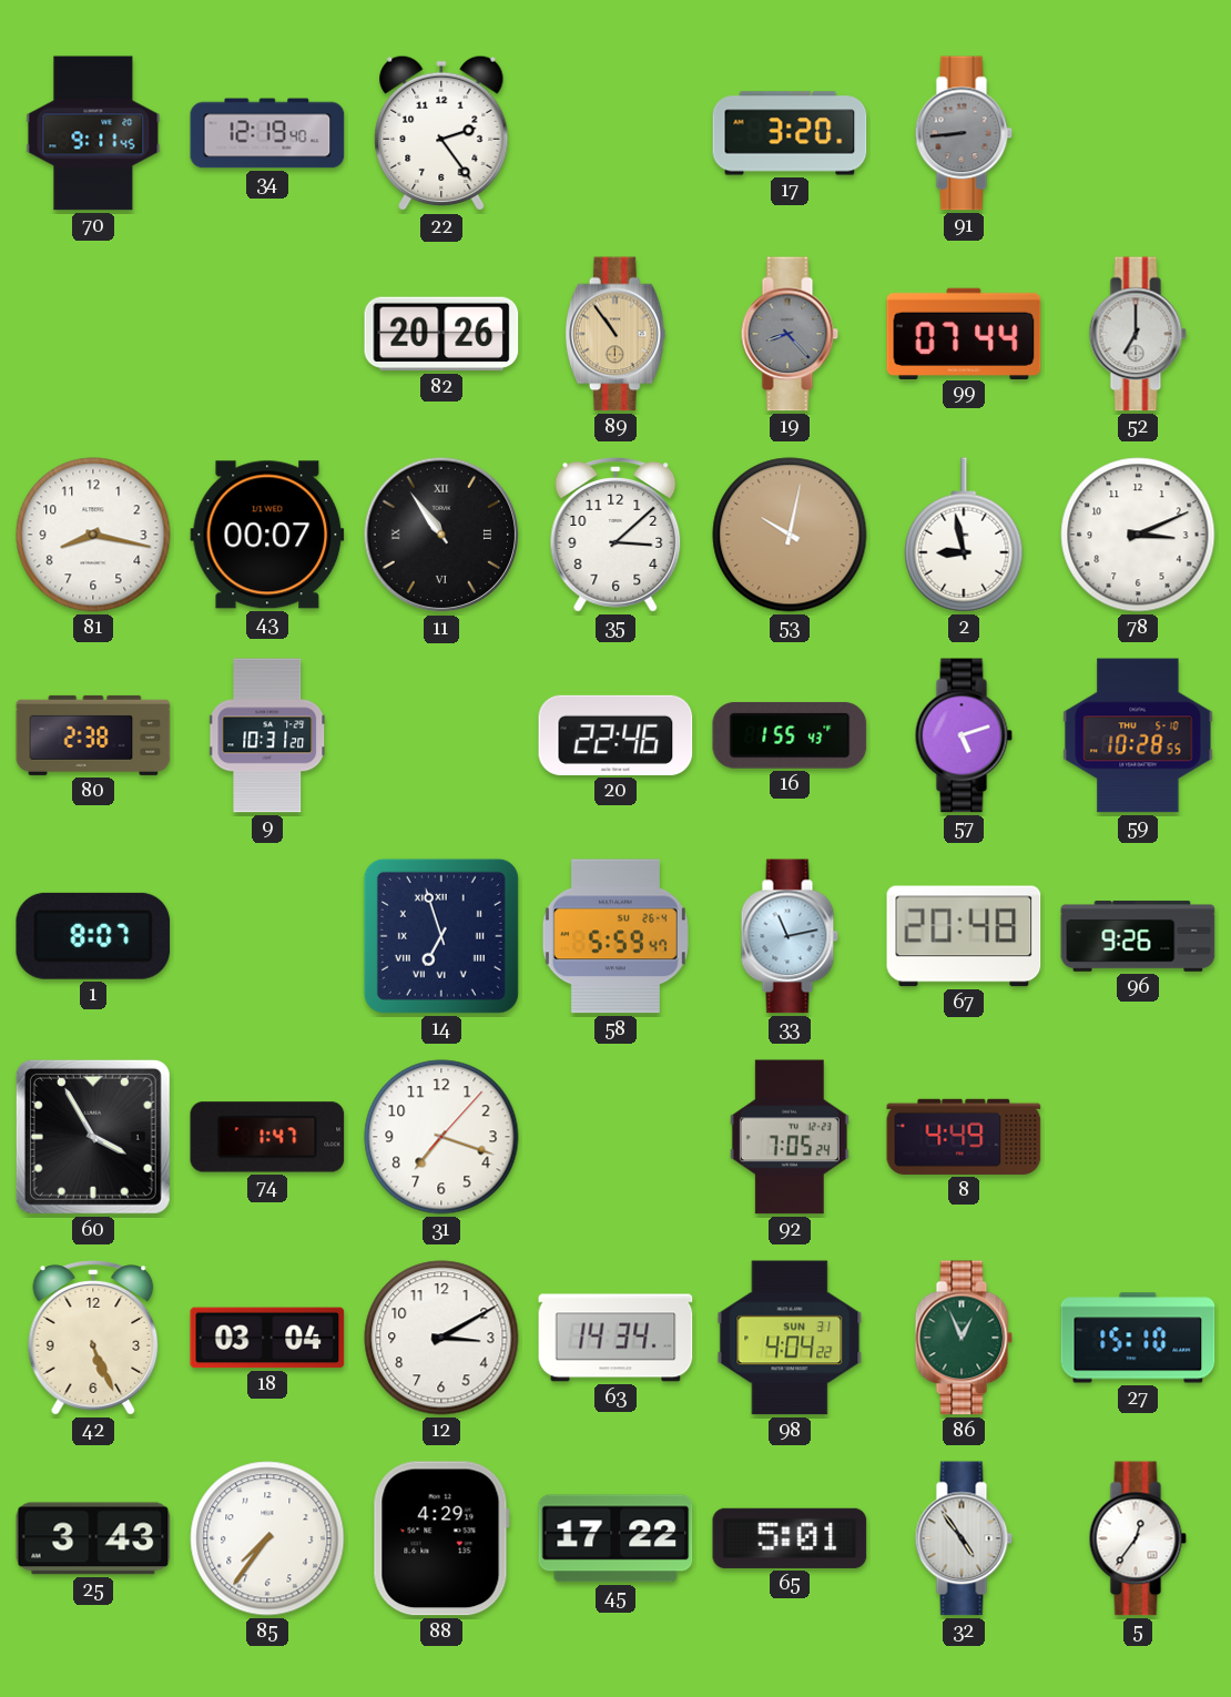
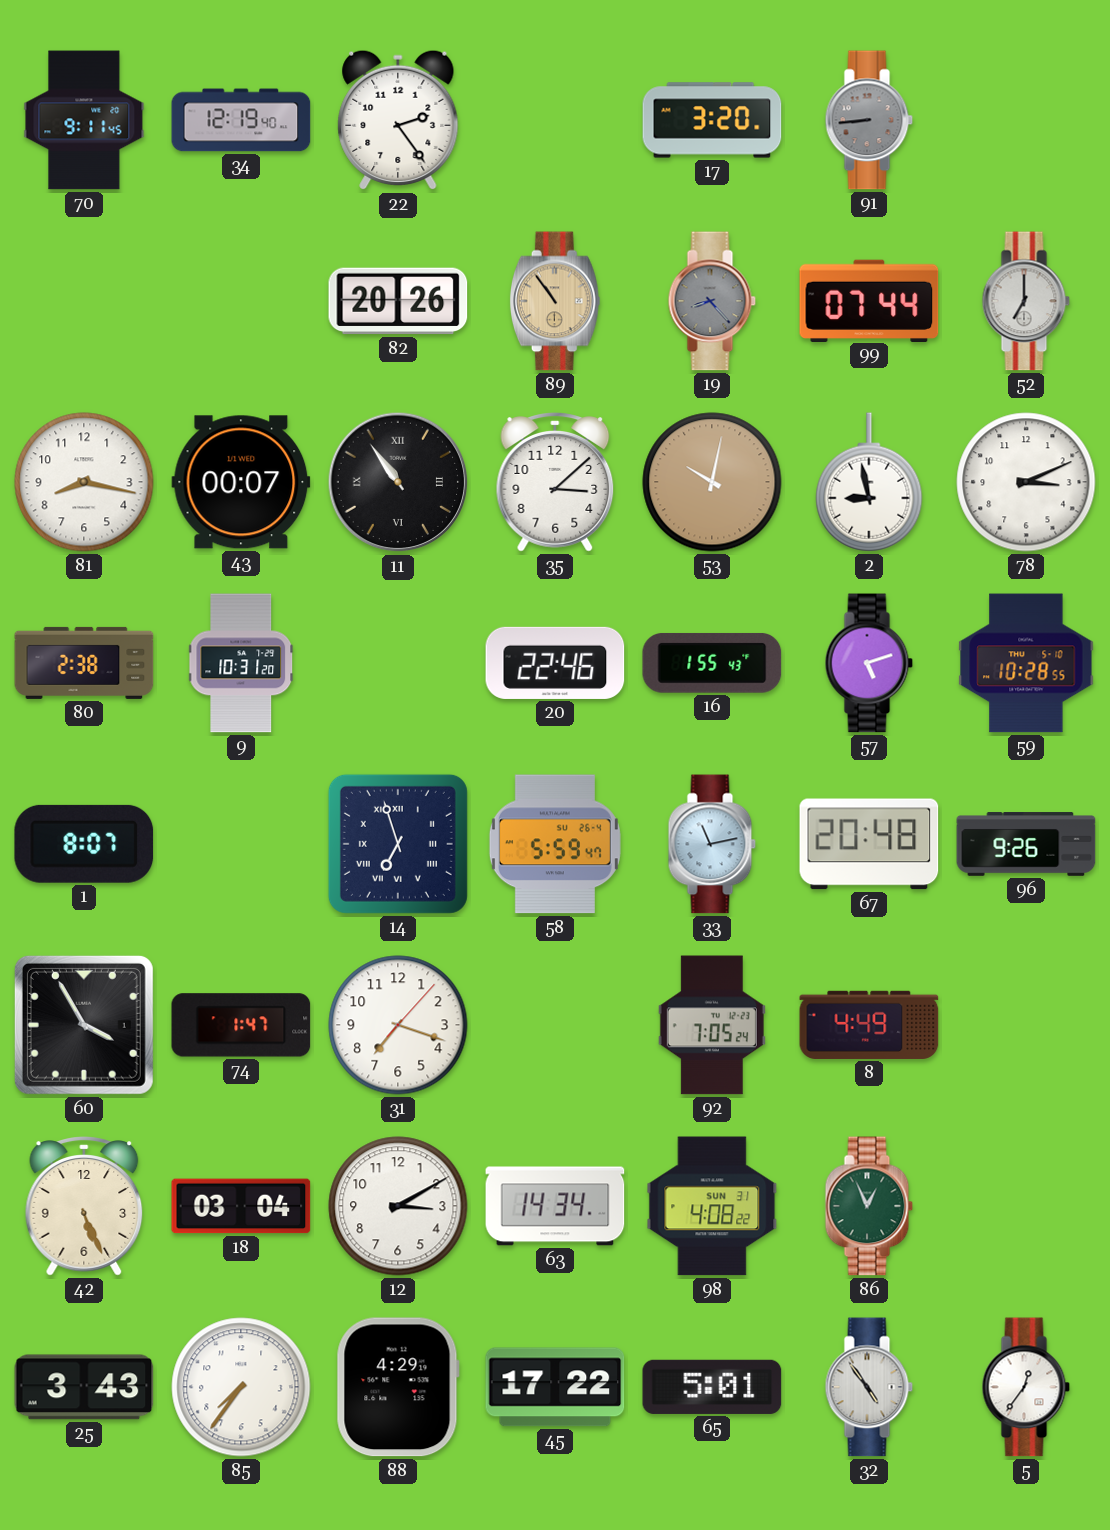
98: 4:04 -> 4:08
27: 15:10 -> none
